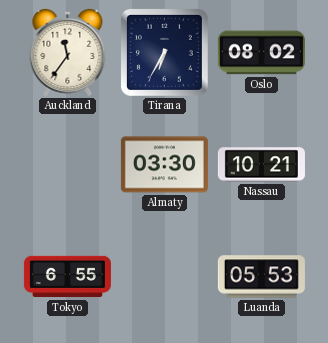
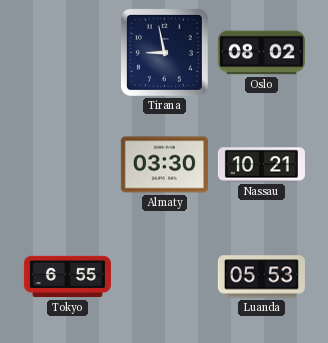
Auckland: 11:36 -> none
Tirana: 6:35 -> 8:58
